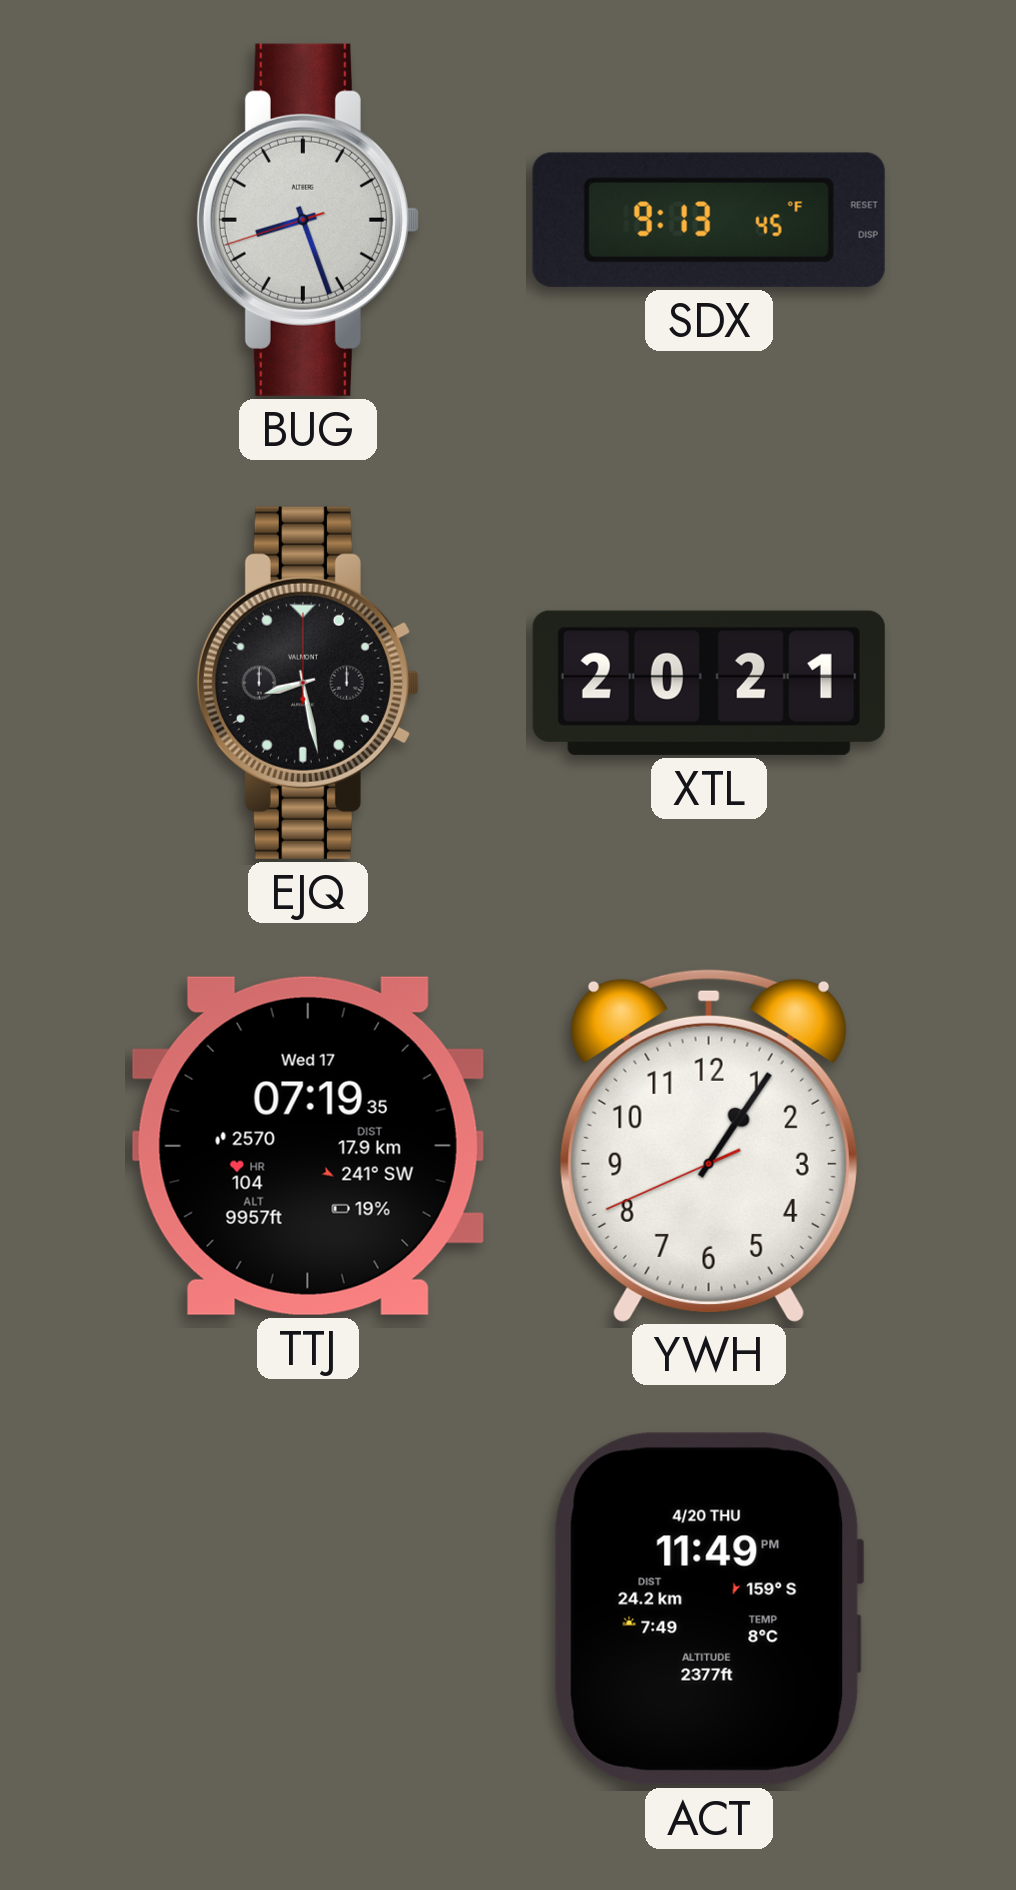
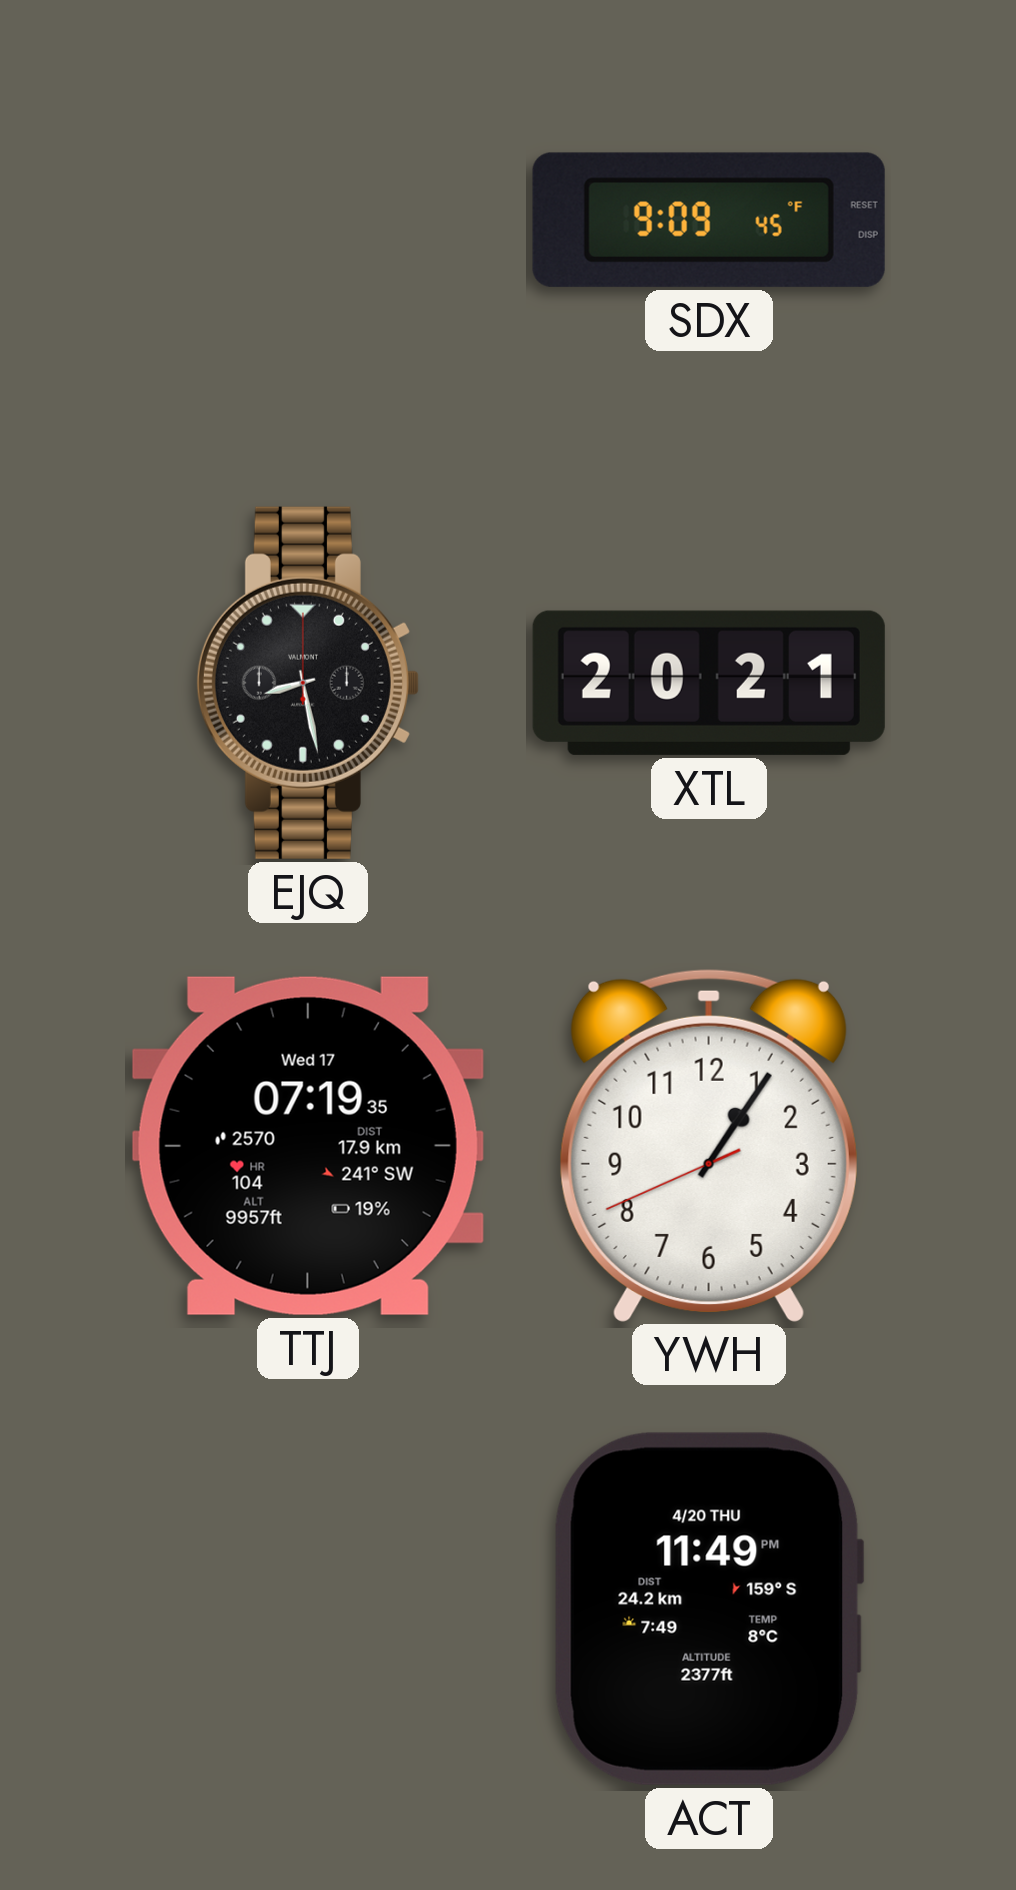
BUG: 8:26 -> none
SDX: 9:13 -> 9:09
